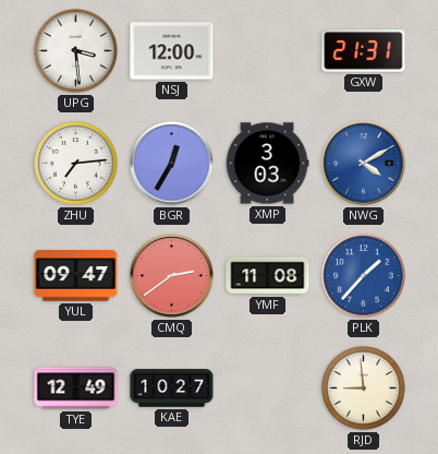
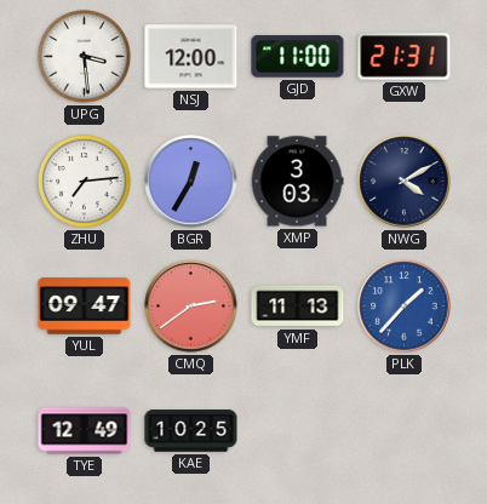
GJD: none -> 11:00
NWG dial: blue -> navy
YMF: 11:08 -> 11:13
KAE: 10:27 -> 10:25
RJD: 8:59 -> none
